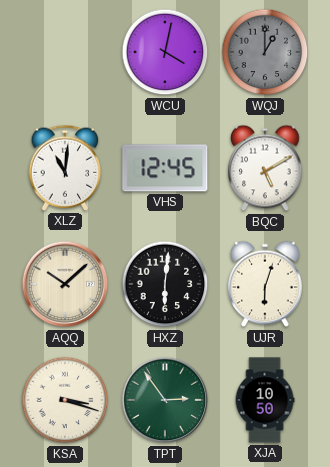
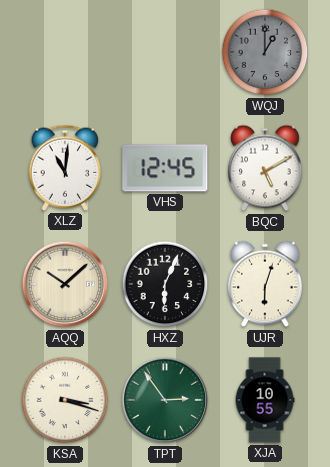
WCU: 4:02 -> none
HXZ: 6:01 -> 6:04
XJA: 10:50 -> 10:55
